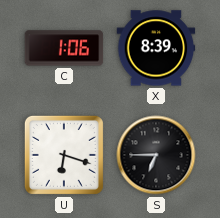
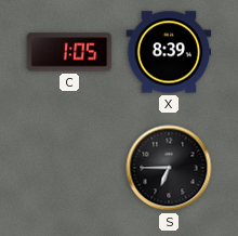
C: 1:06 -> 1:05
U: 6:18 -> none
